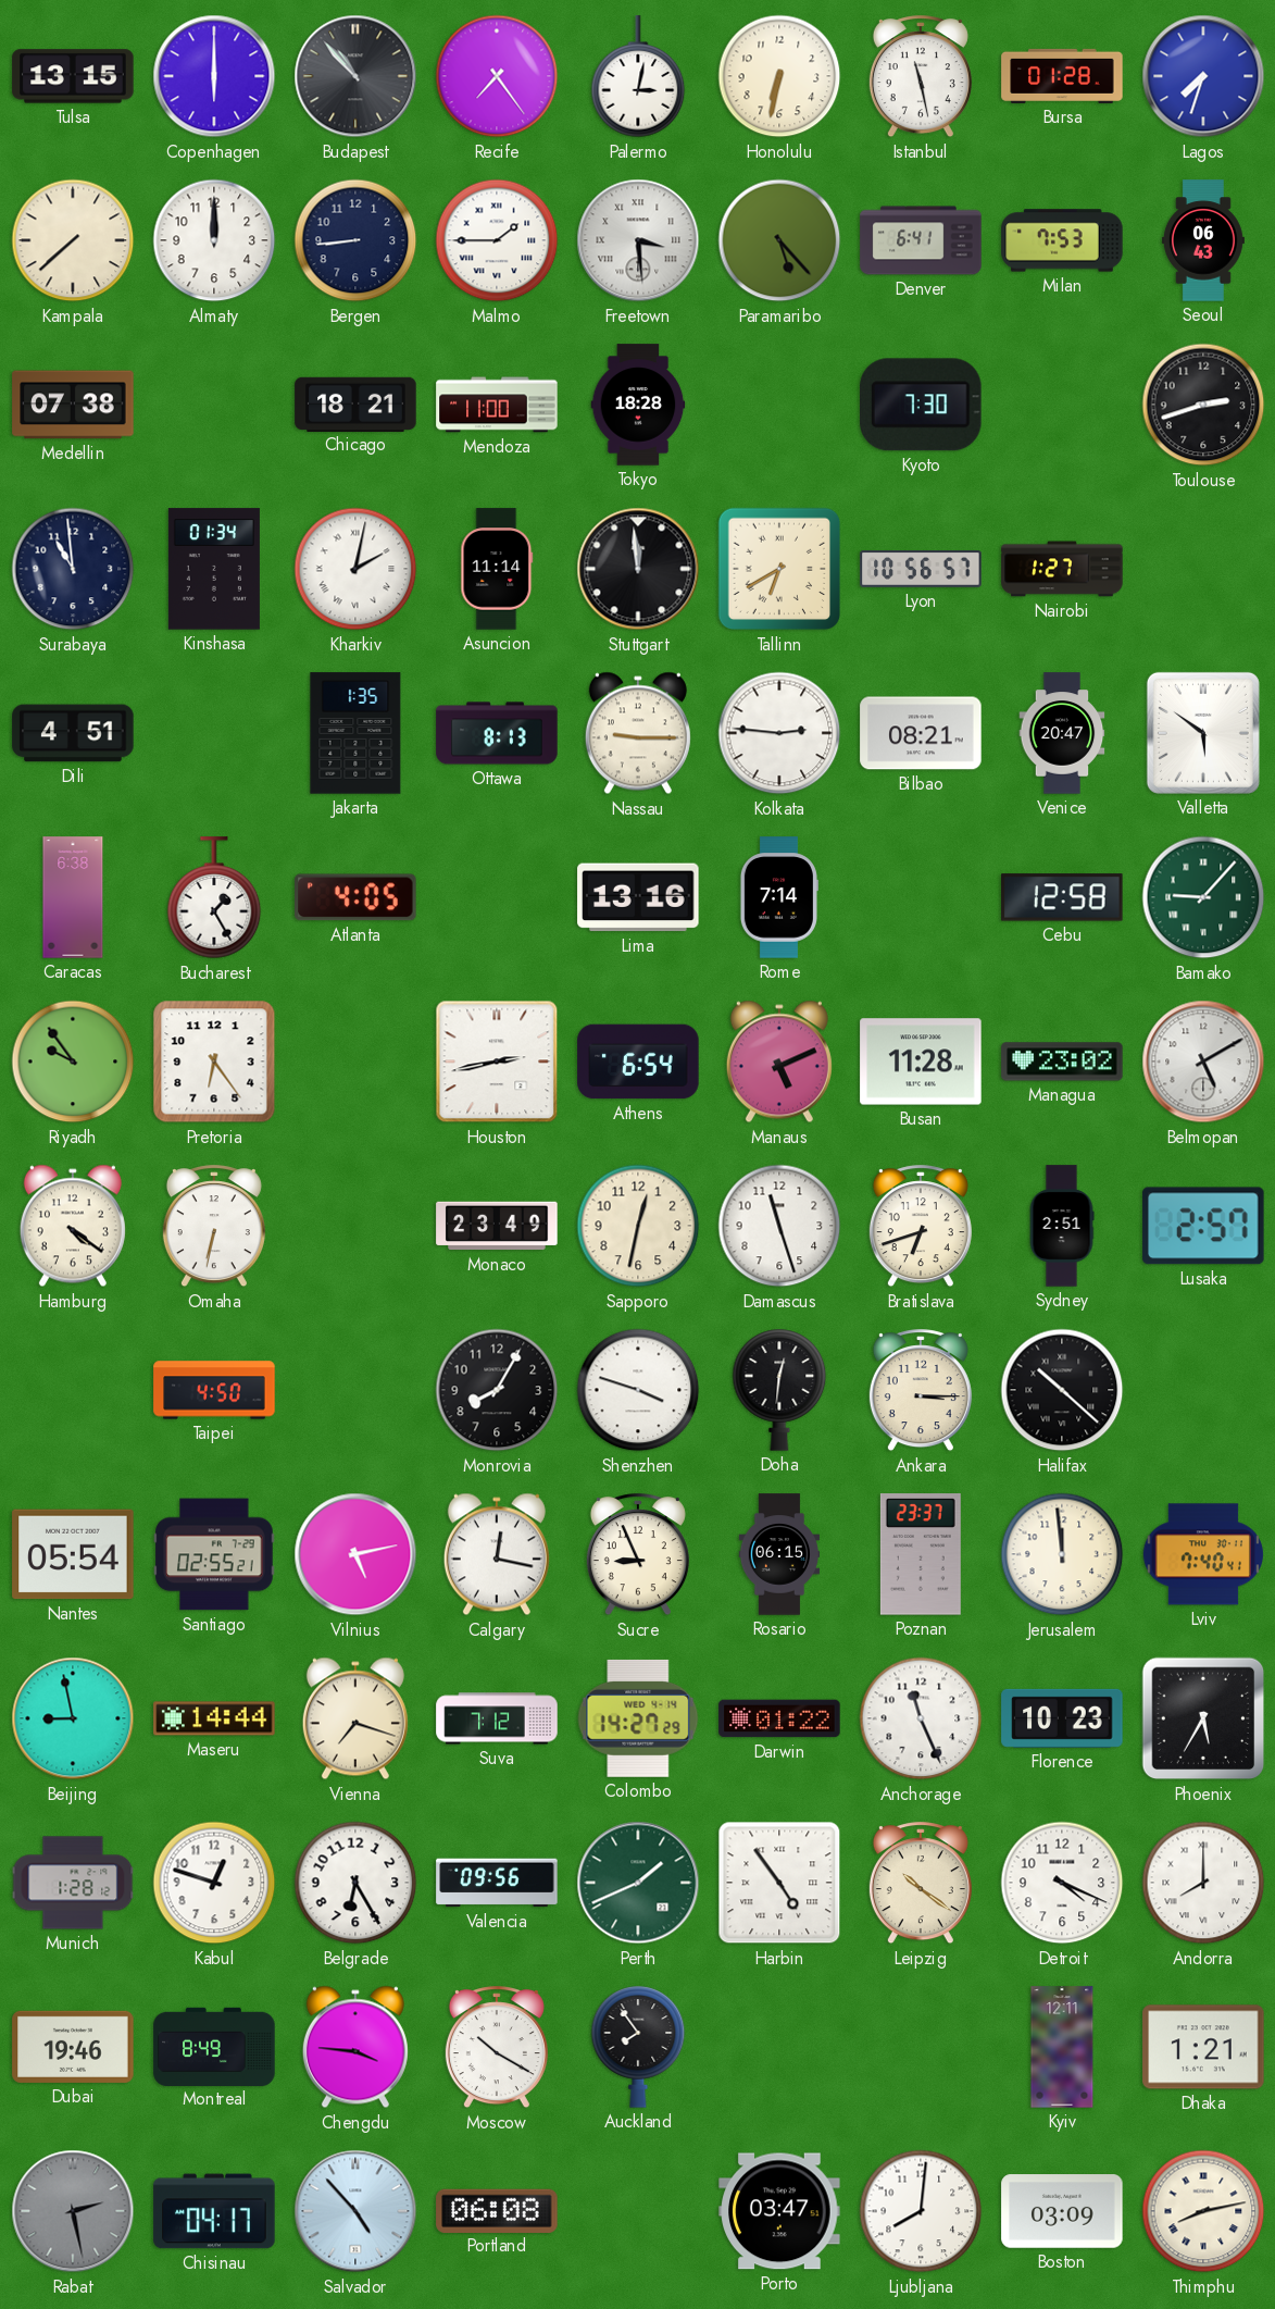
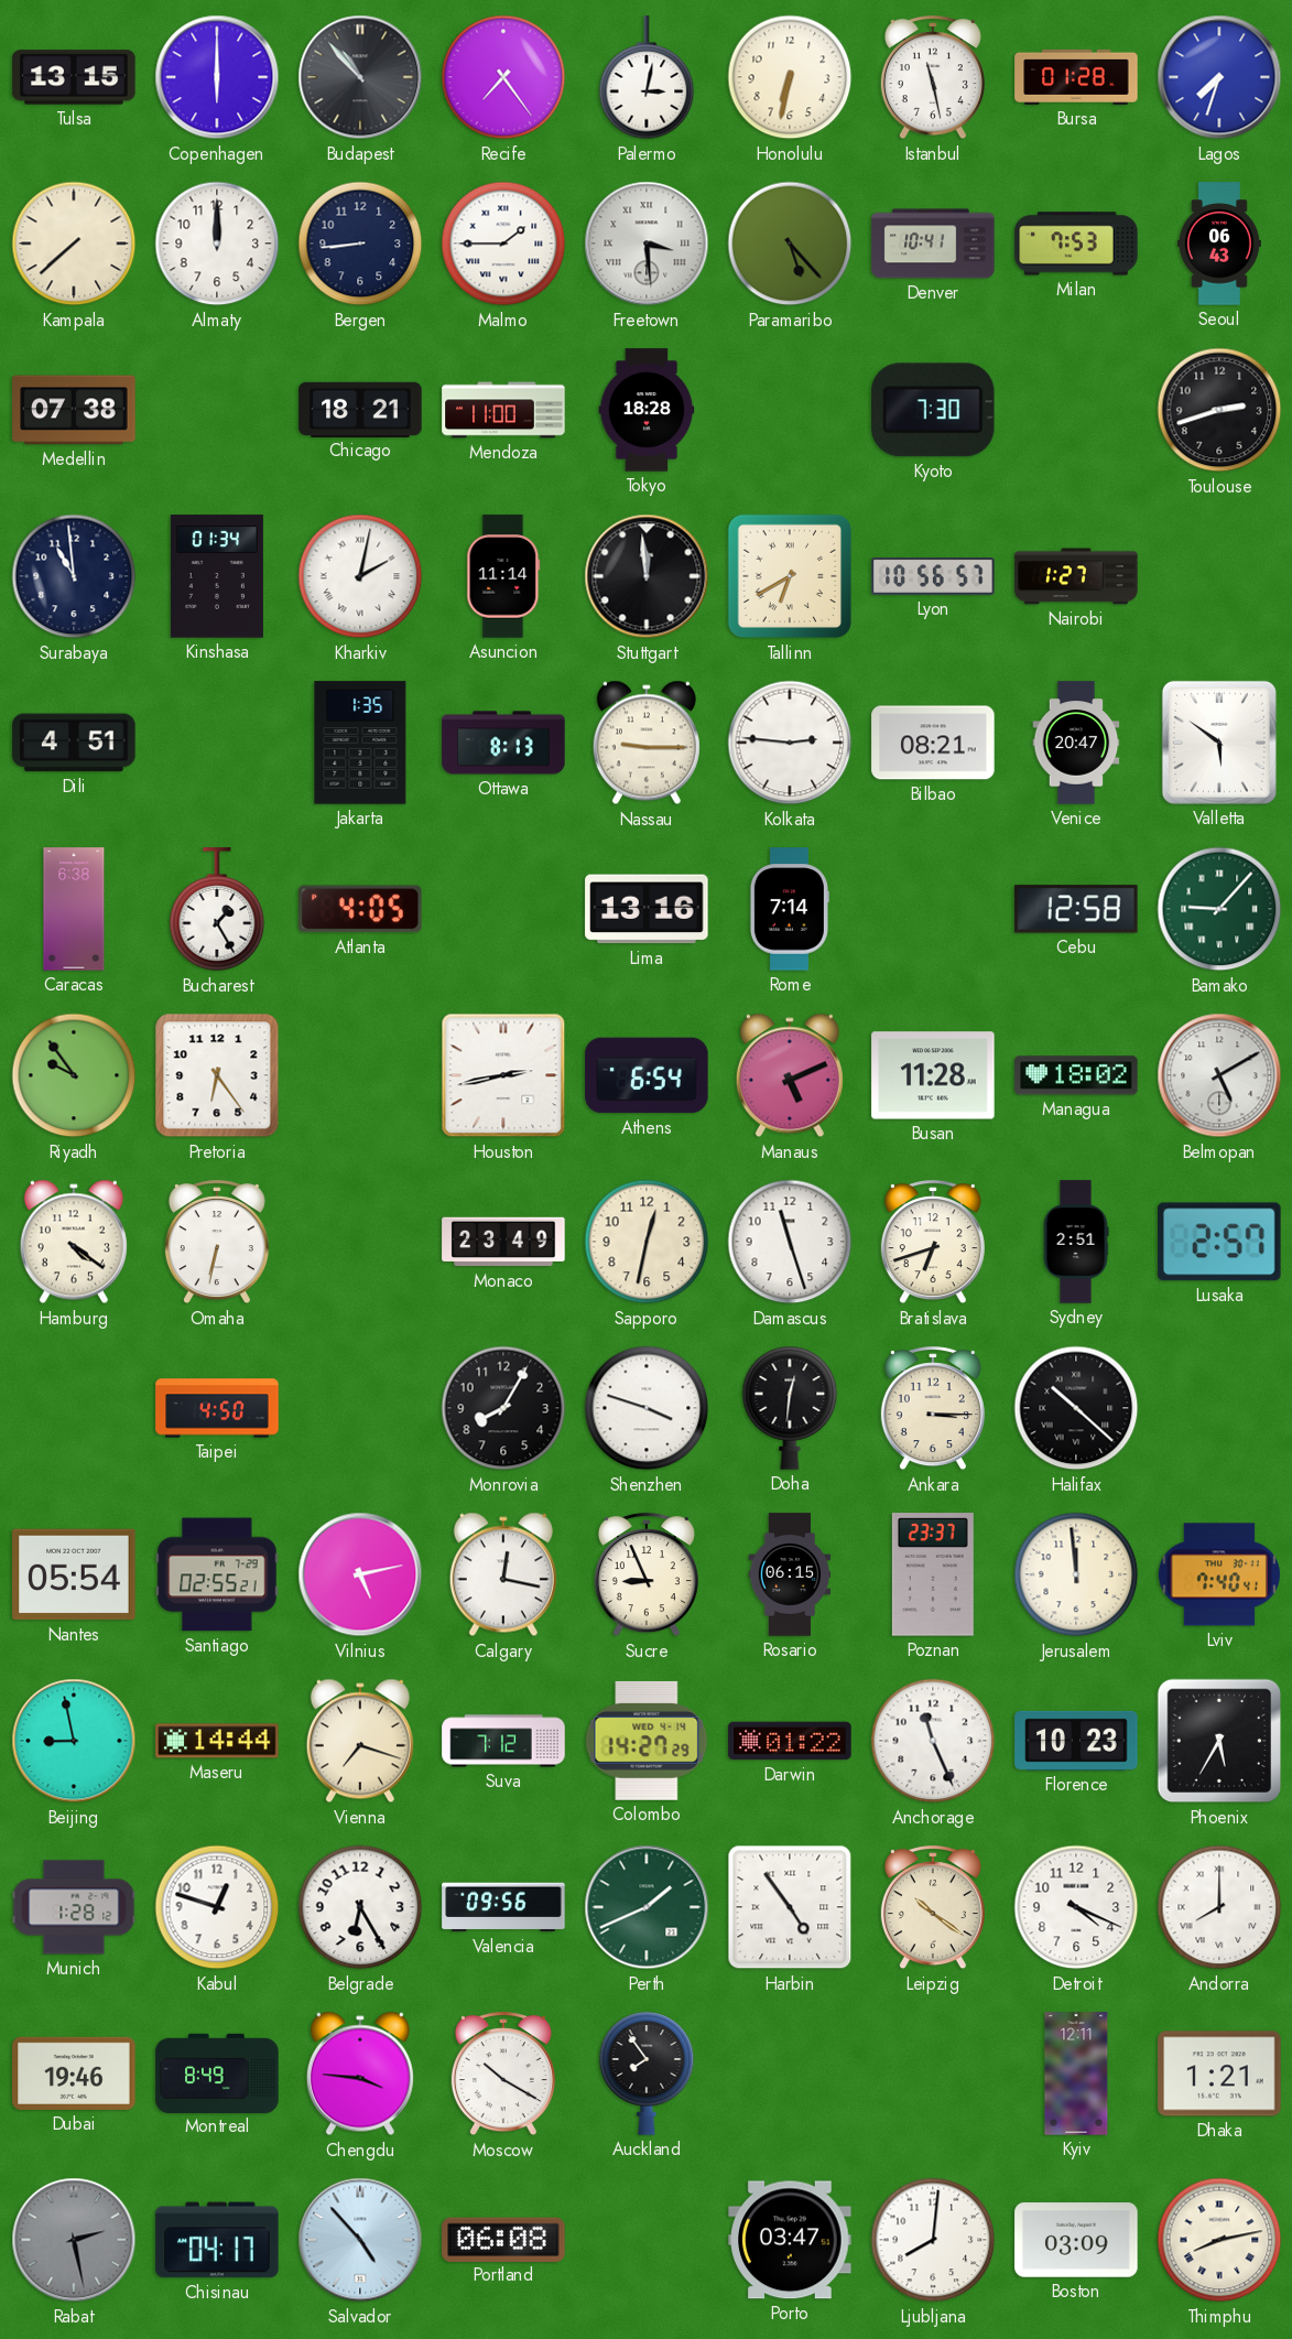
Denver: 6:41 -> 10:41
Managua: 23:02 -> 18:02
